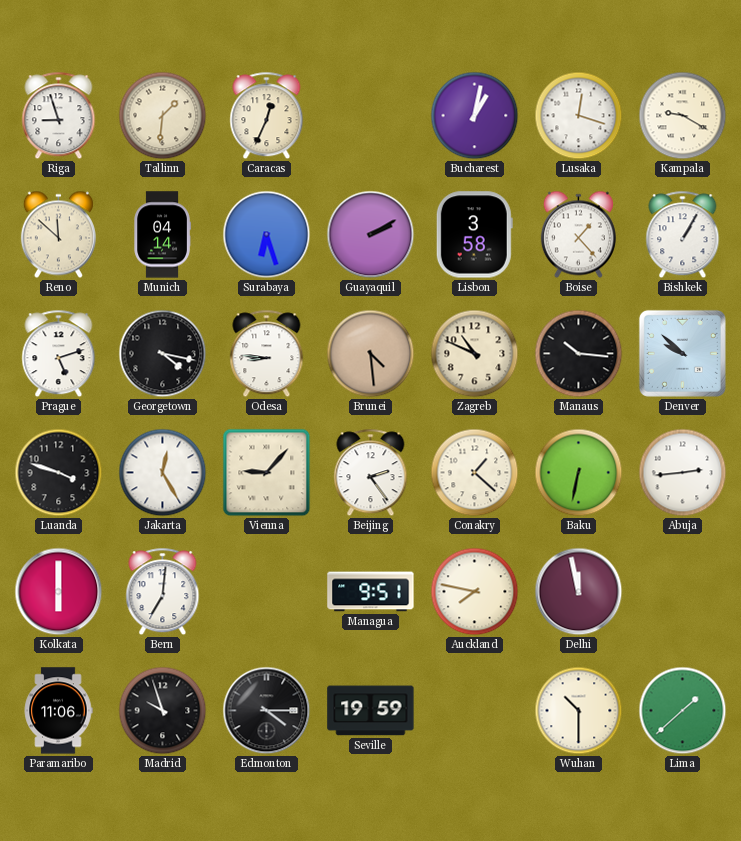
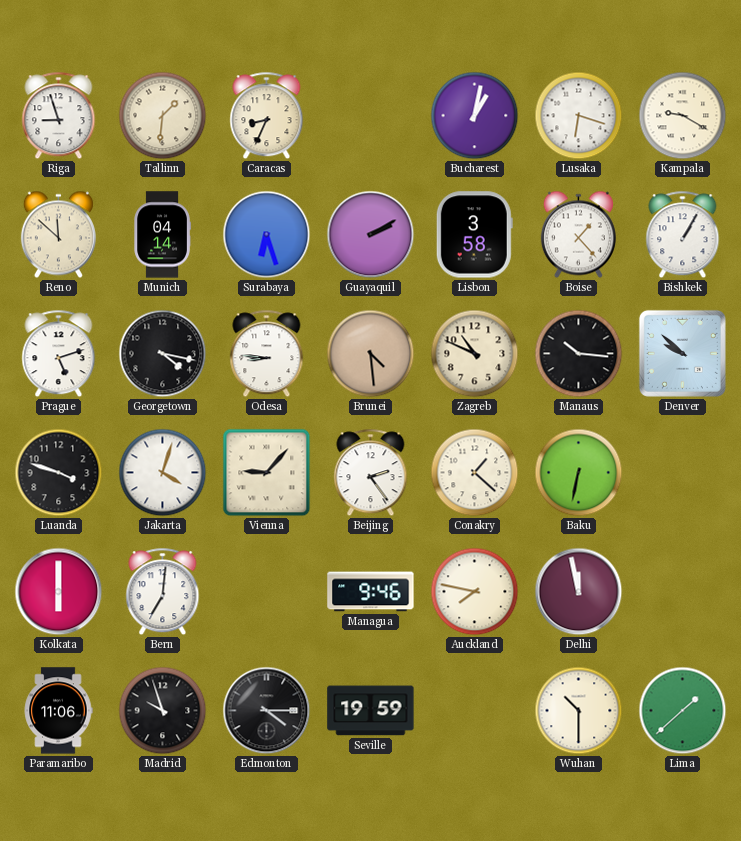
Caracas: 12:34 -> 8:34
Lusaka: 12:18 -> 6:18
Jakarta: 12:25 -> 4:03
Abuja: 2:44 -> none
Managua: 9:51 -> 9:46
